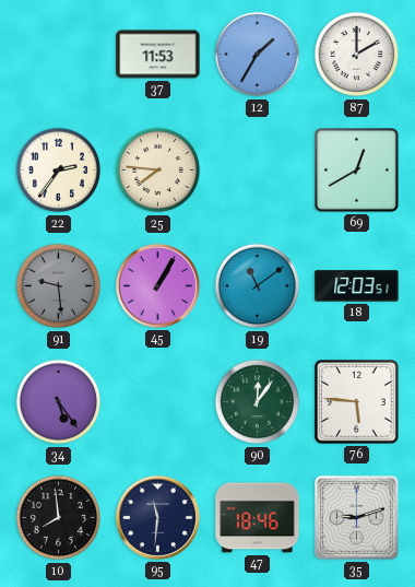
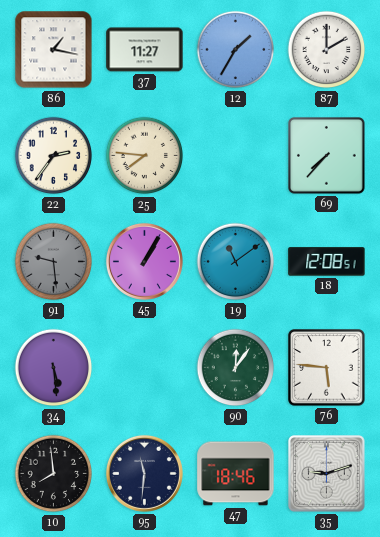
86: none -> 1:17
37: 11:53 -> 11:27
69: 12:40 -> 7:37
18: 12:03 -> 12:08
34: 5:24 -> 5:29
